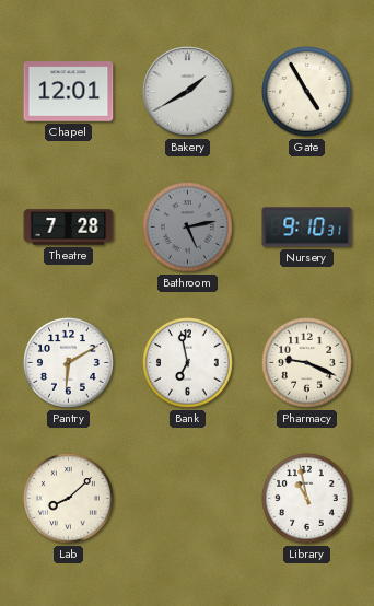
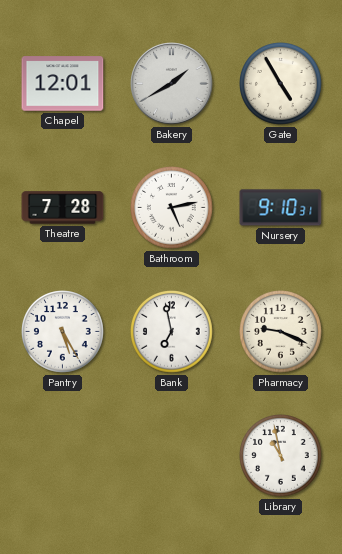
Bathroom dial: grey -> white
Pantry: 6:10 -> 5:25
Lab: 8:08 -> none
